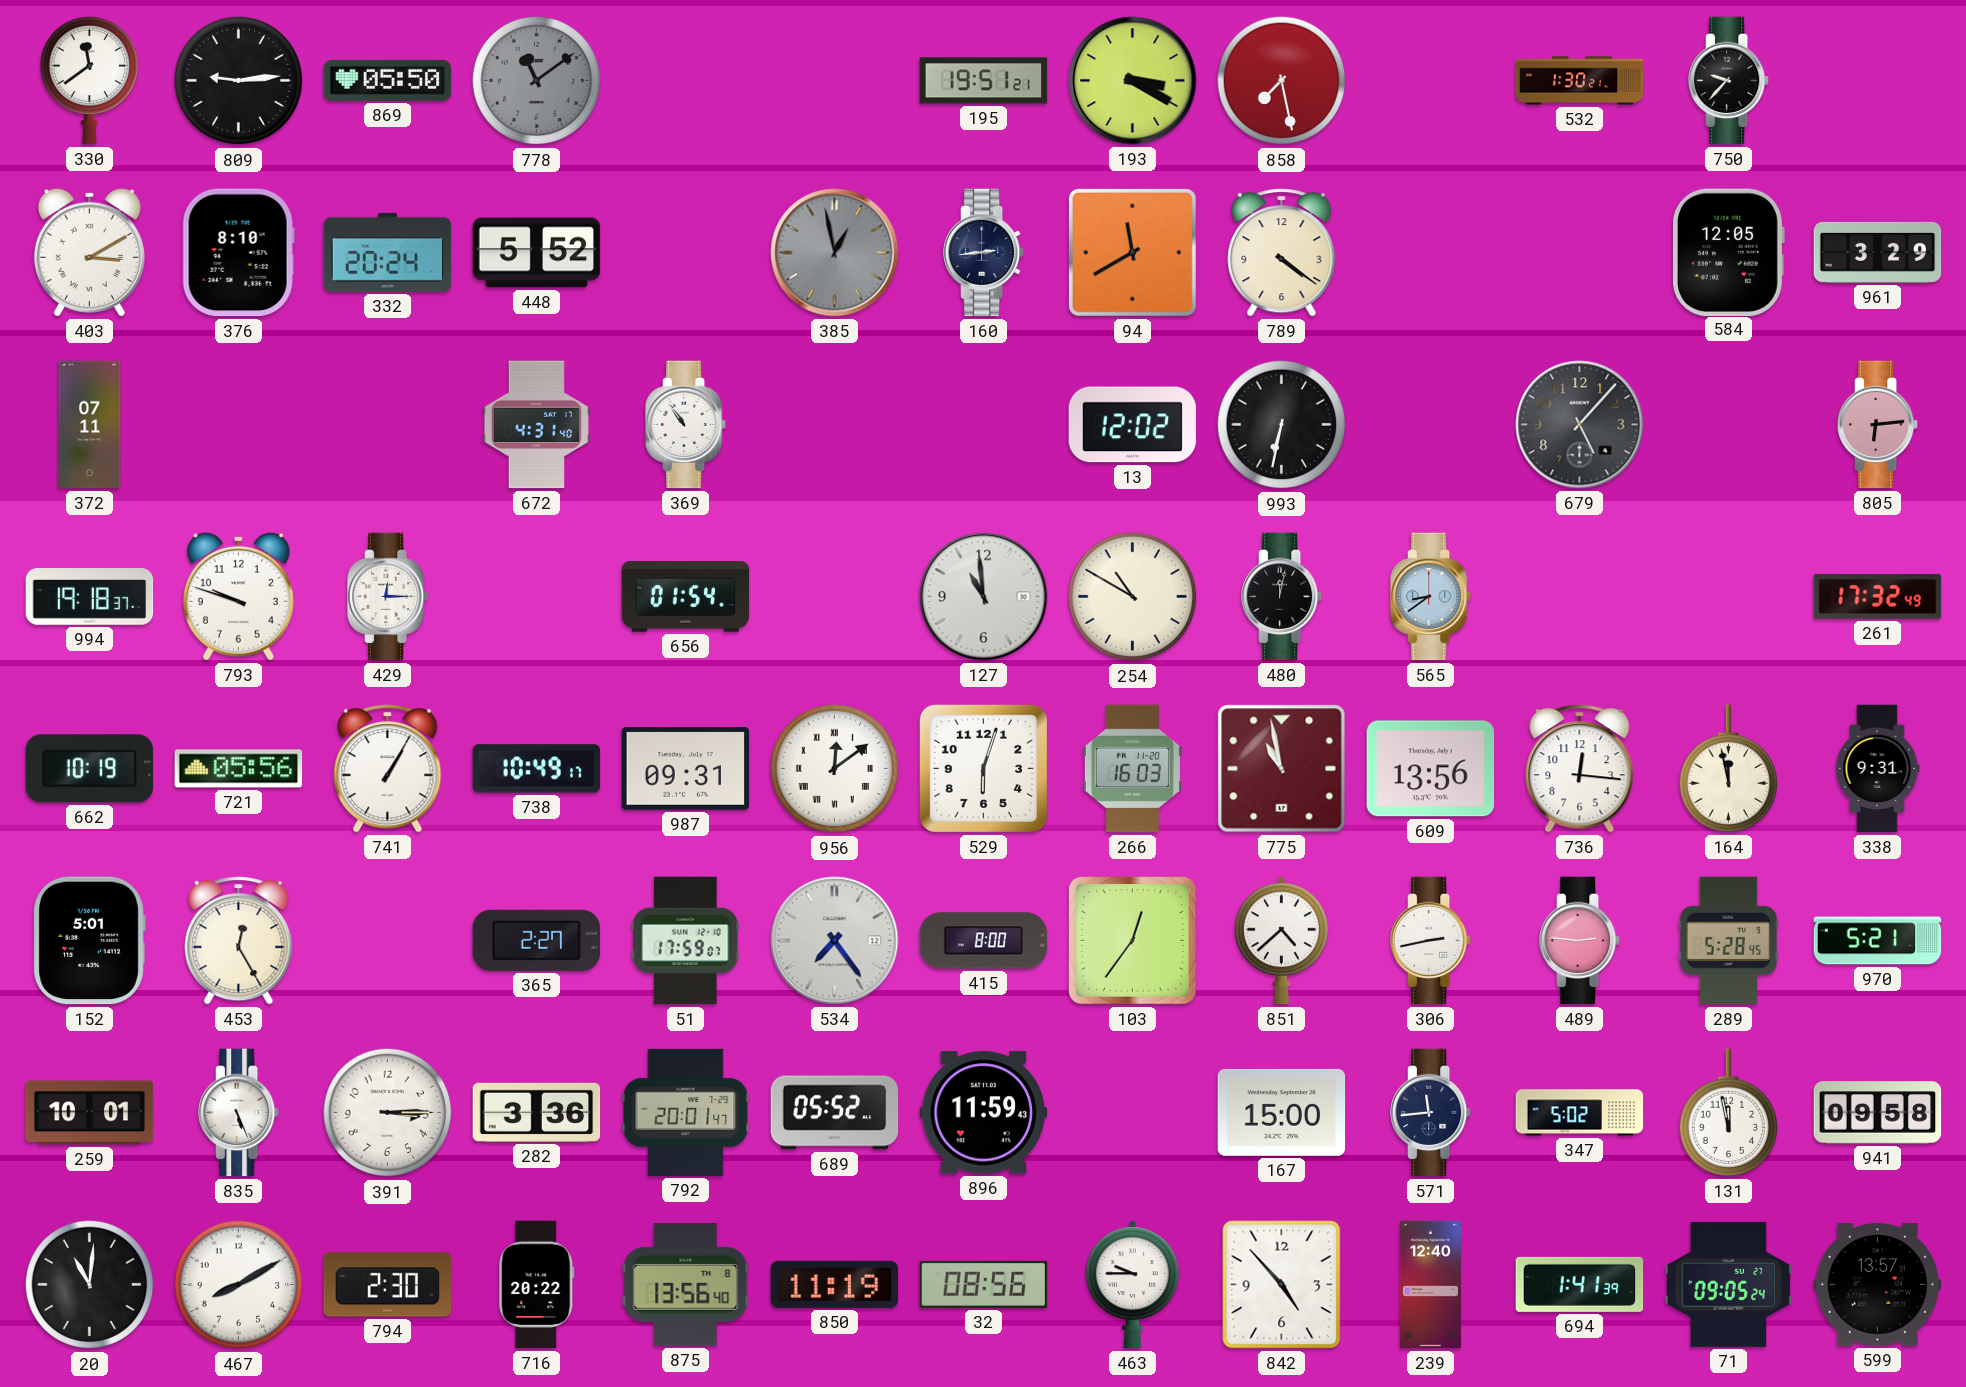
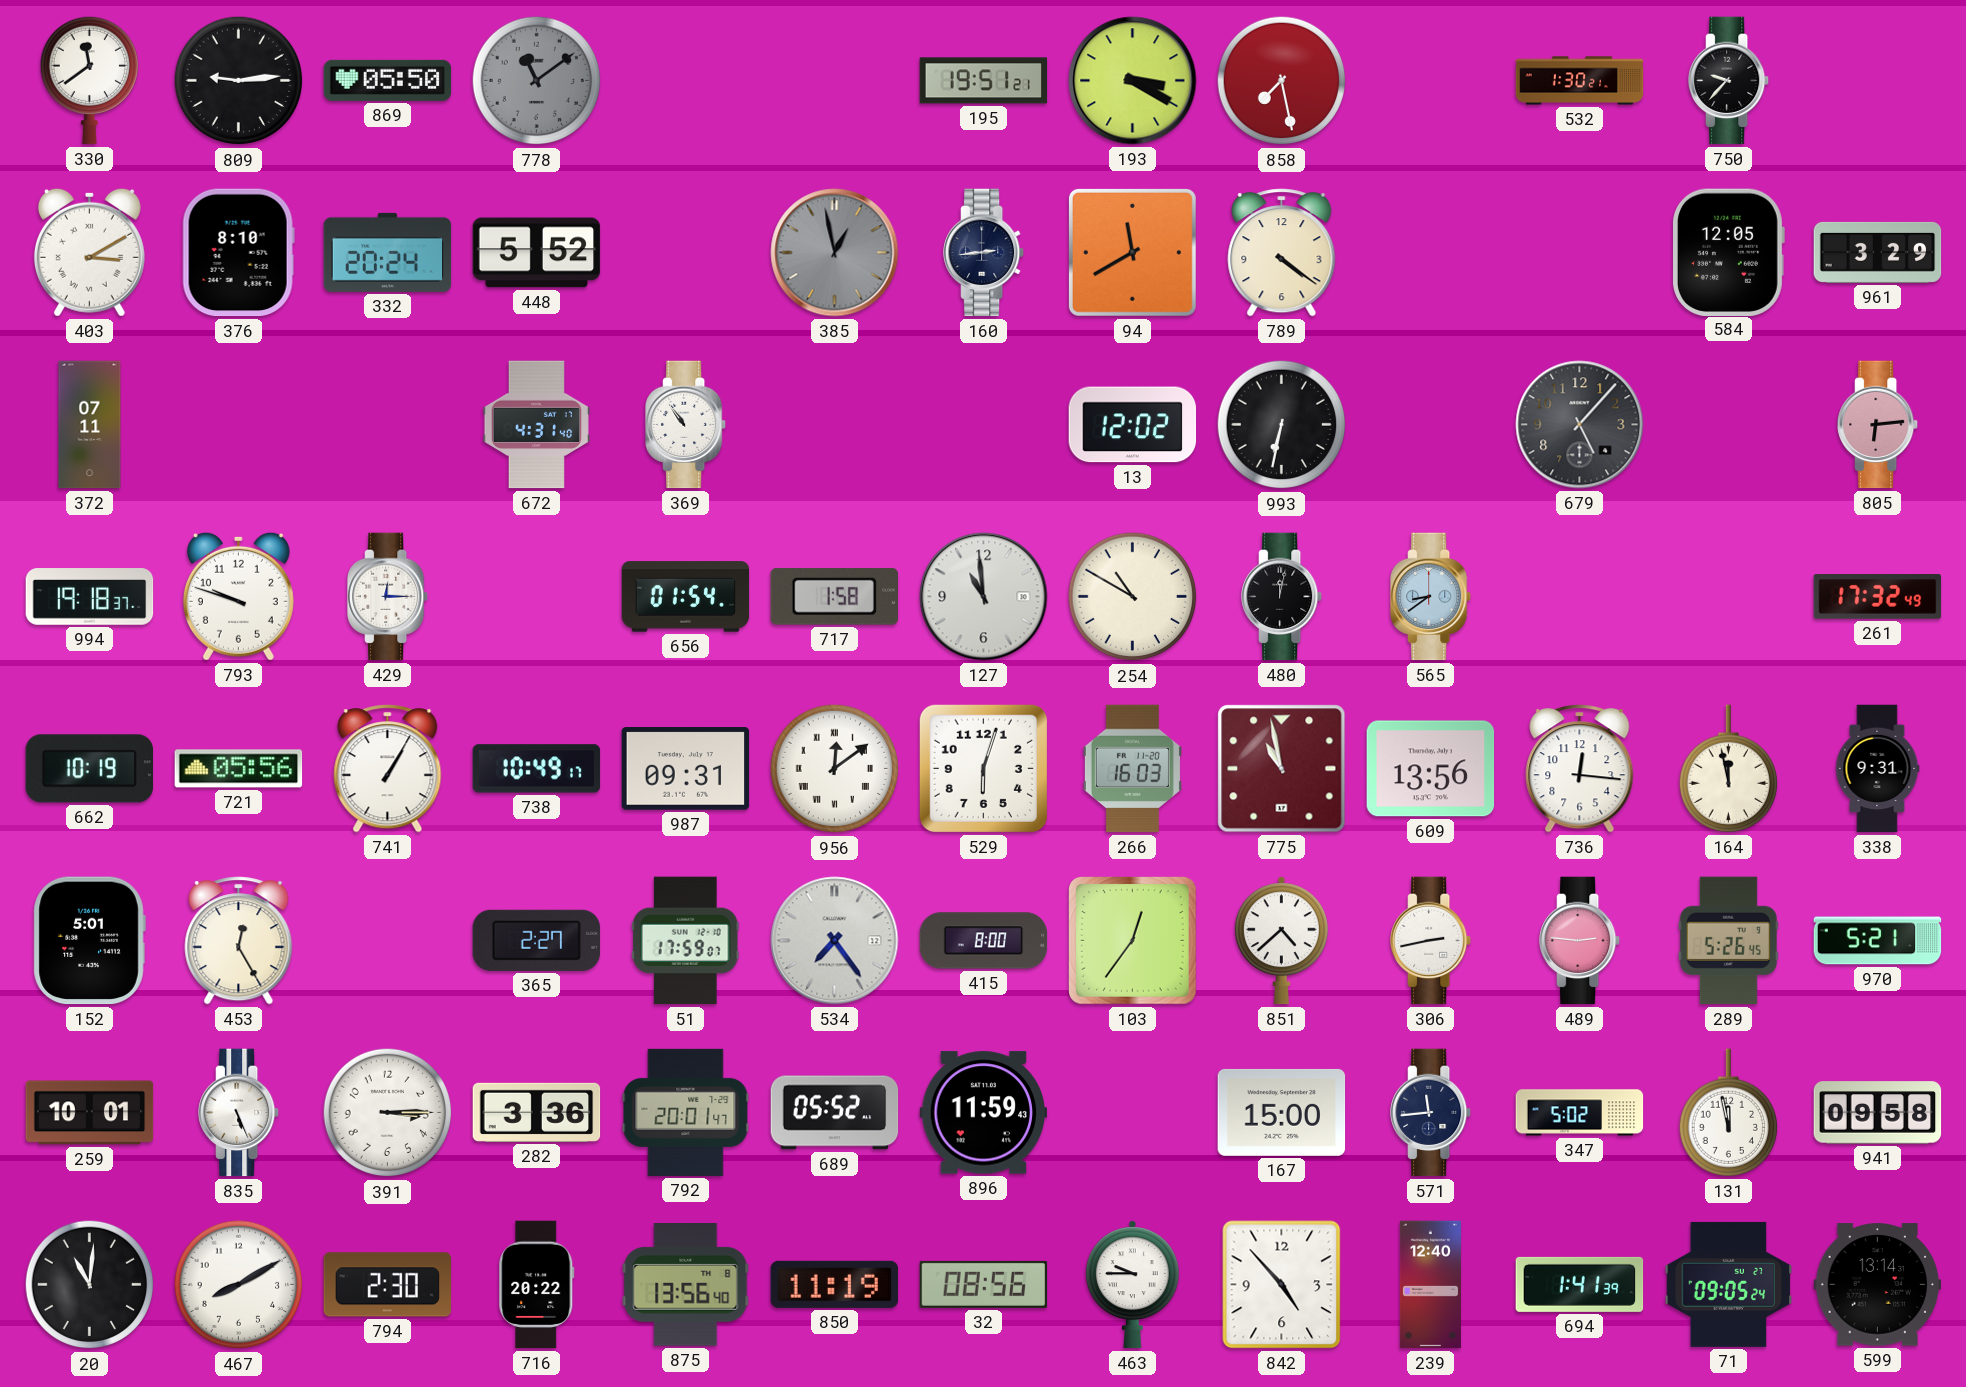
717: none -> 1:58
289: 5:28 -> 5:26
599: 13:57 -> 13:14
